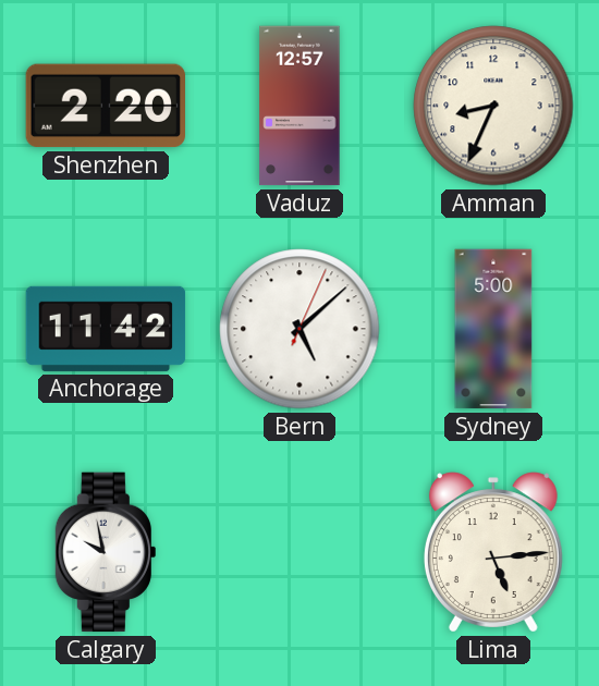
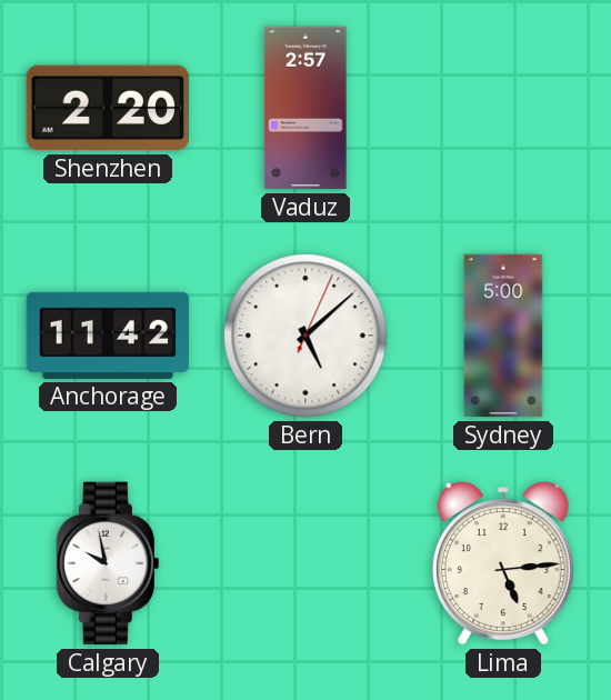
Vaduz: 12:57 -> 2:57
Amman: 8:34 -> none
